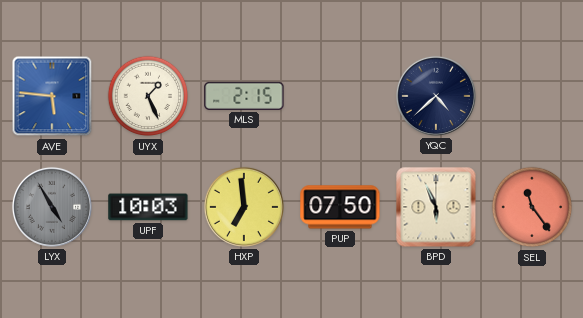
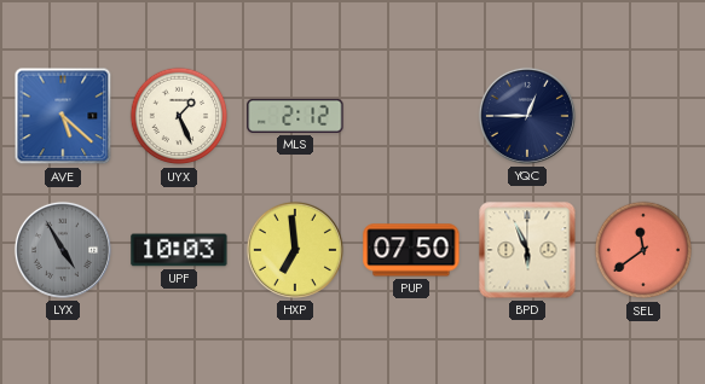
AVE: 5:46 -> 5:22
MLS: 2:15 -> 2:12
YQC: 4:38 -> 12:45
SEL: 11:24 -> 11:39
